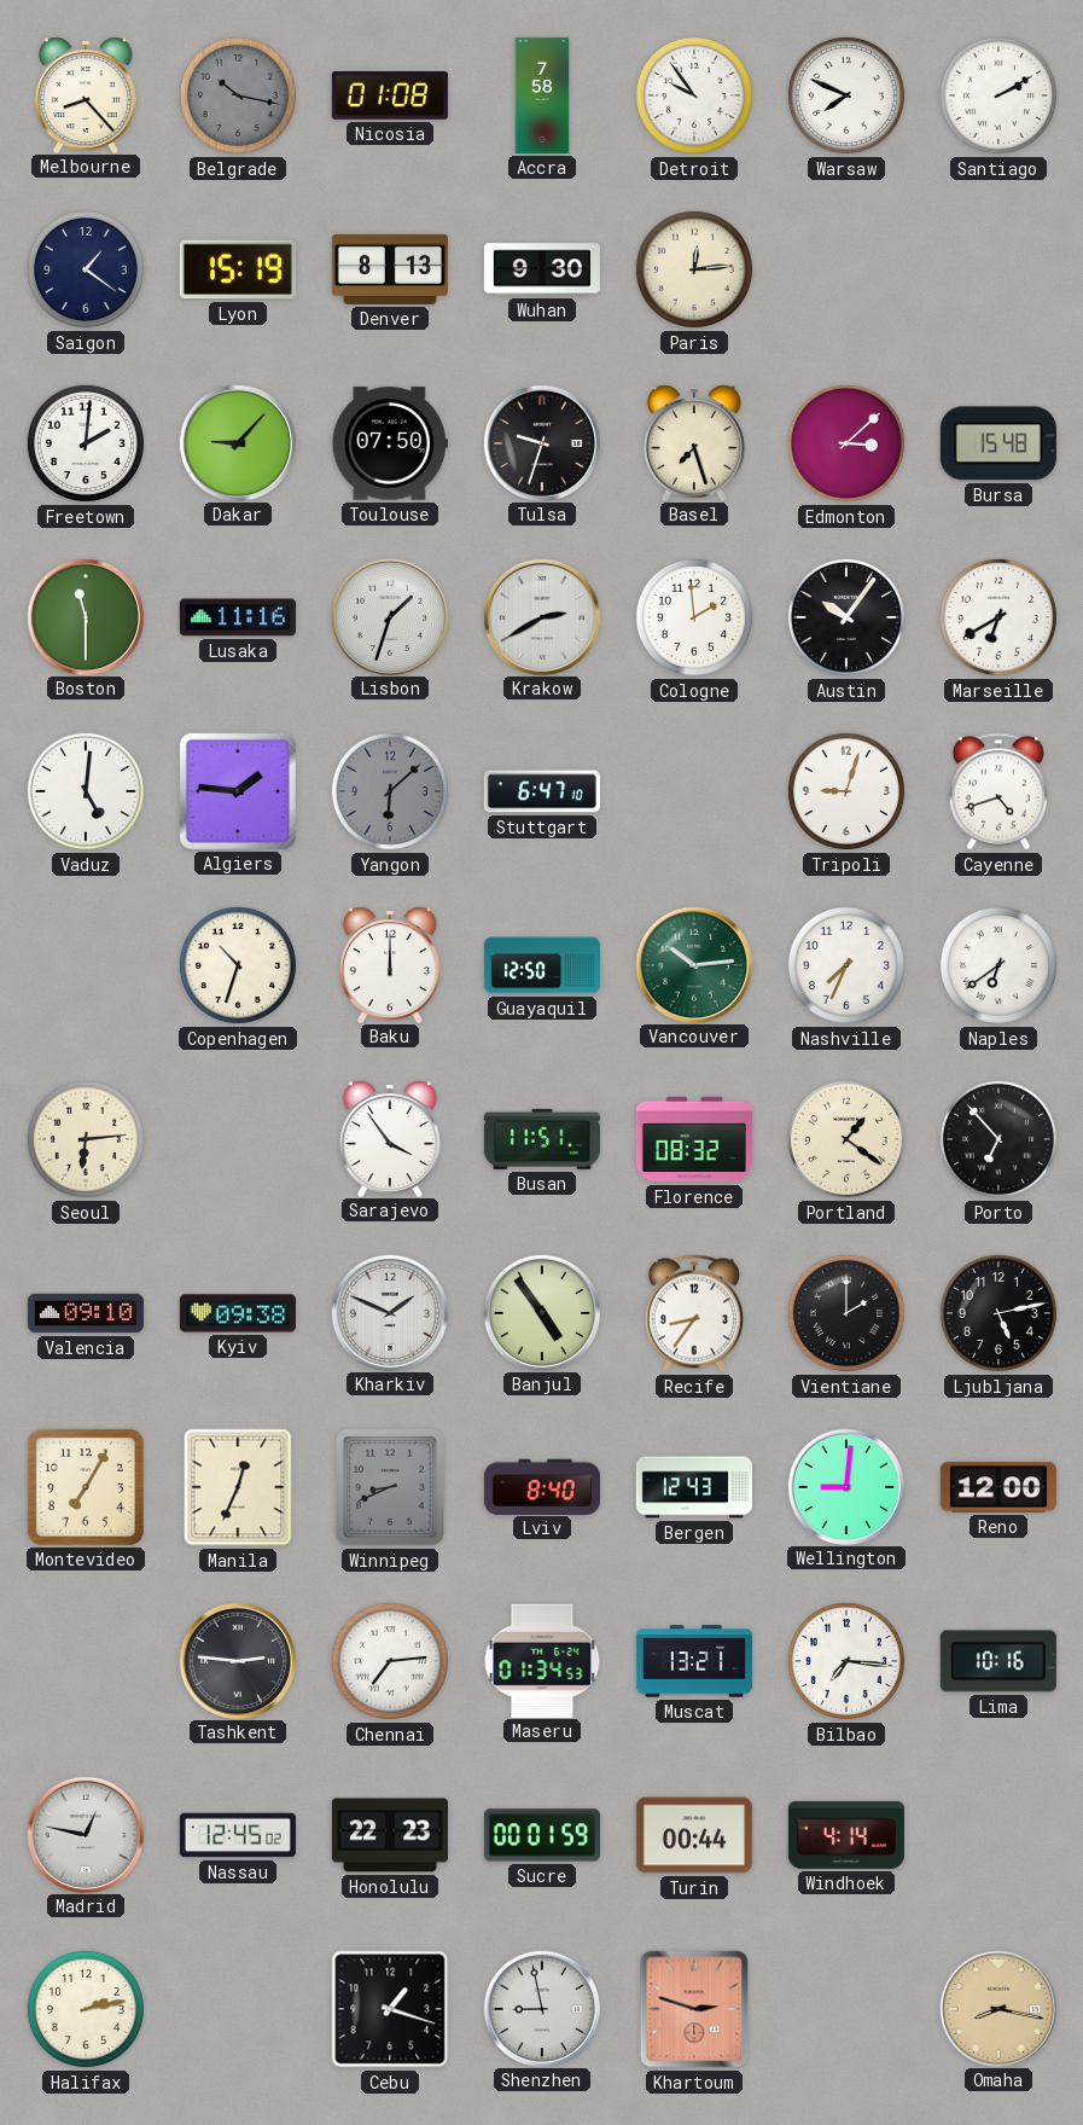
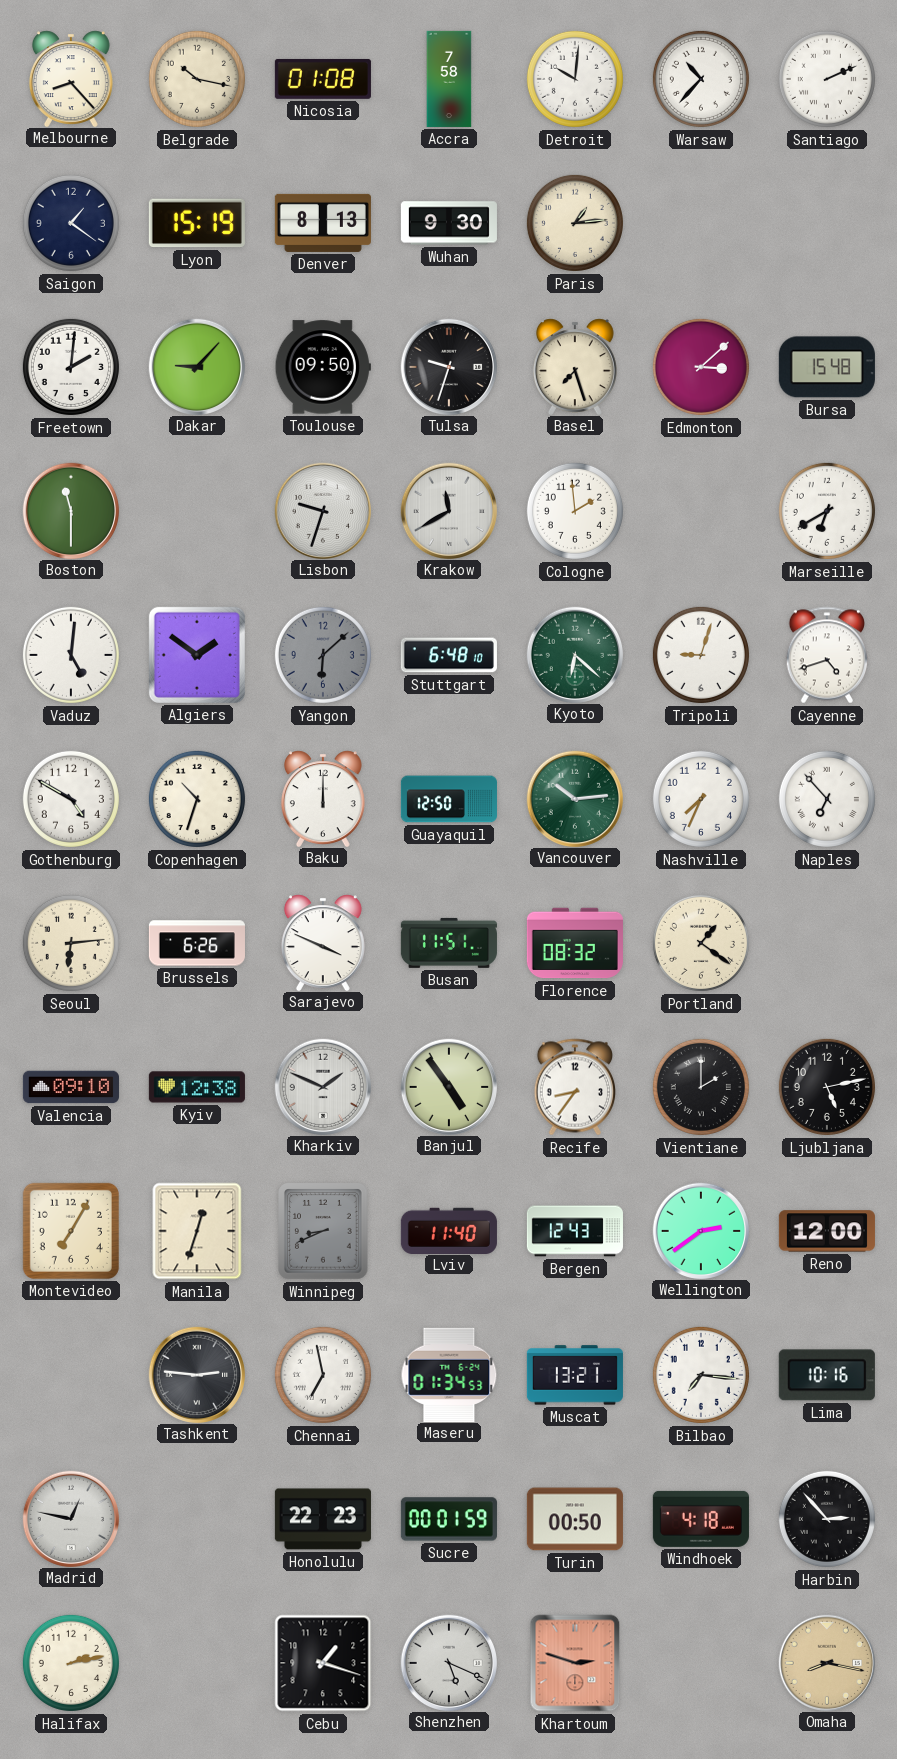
Belgrade dial: grey -> cream
Detroit: 9:54 -> 10:01
Warsaw: 7:49 -> 10:37
Santiago: 2:10 -> 2:11
Paris: 12:14 -> 1:14
Toulouse: 07:50 -> 09:50
Lusaka: 11:16 -> none
Lisbon: 1:33 -> 9:33
Krakow: 2:40 -> 11:40
Austin: 10:06 -> none
Algiers: 1:46 -> 1:51
Stuttgart: 6:47 -> 6:48
Kyoto: none -> 6:22
Gothenburg: none -> 4:50
Naples: 6:39 -> 6:53
Brussels: none -> 6:26
Sarajevo: 3:54 -> 3:49
Porto: 6:53 -> none
Kyiv: 09:38 -> 12:38
Manila: 12:34 -> 12:33
Lviv: 8:40 -> 11:40
Wellington: 9:01 -> 2:39
Chennai: 7:14 -> 6:58
Nassau: 12:45 -> none
Turin: 00:44 -> 00:50
Windhoek: 4:14 -> 4:18
Harbin: none -> 2:53
Shenzhen: 8:58 -> 5:19
